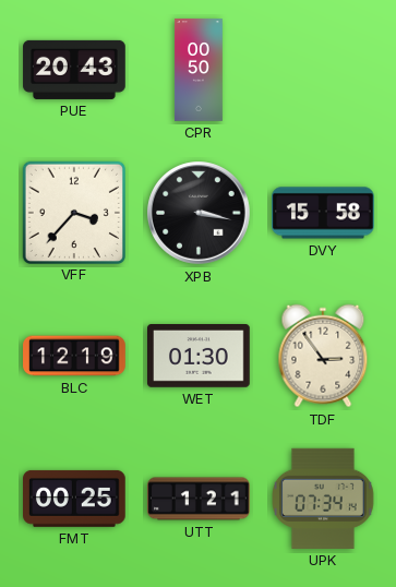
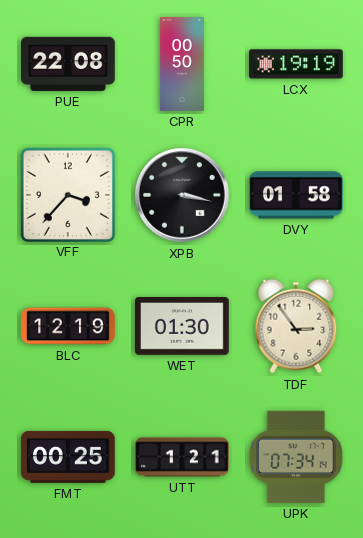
PUE: 20:43 -> 22:08
LCX: none -> 19:19
DVY: 15:58 -> 01:58
